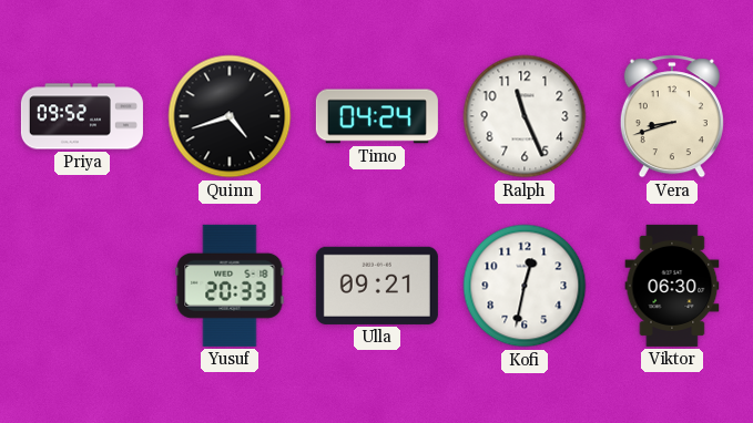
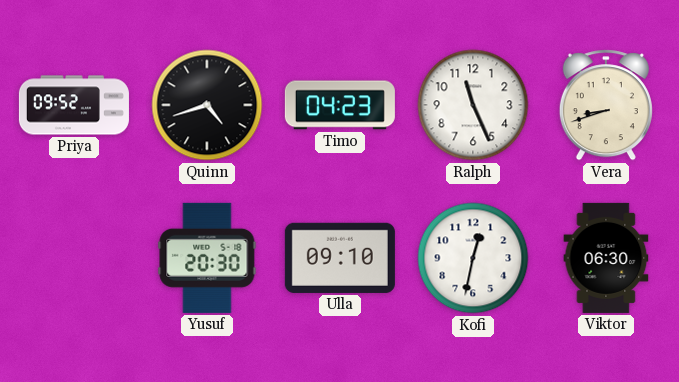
Timo: 04:24 -> 04:23
Yusuf: 20:33 -> 20:30
Ulla: 09:21 -> 09:10
